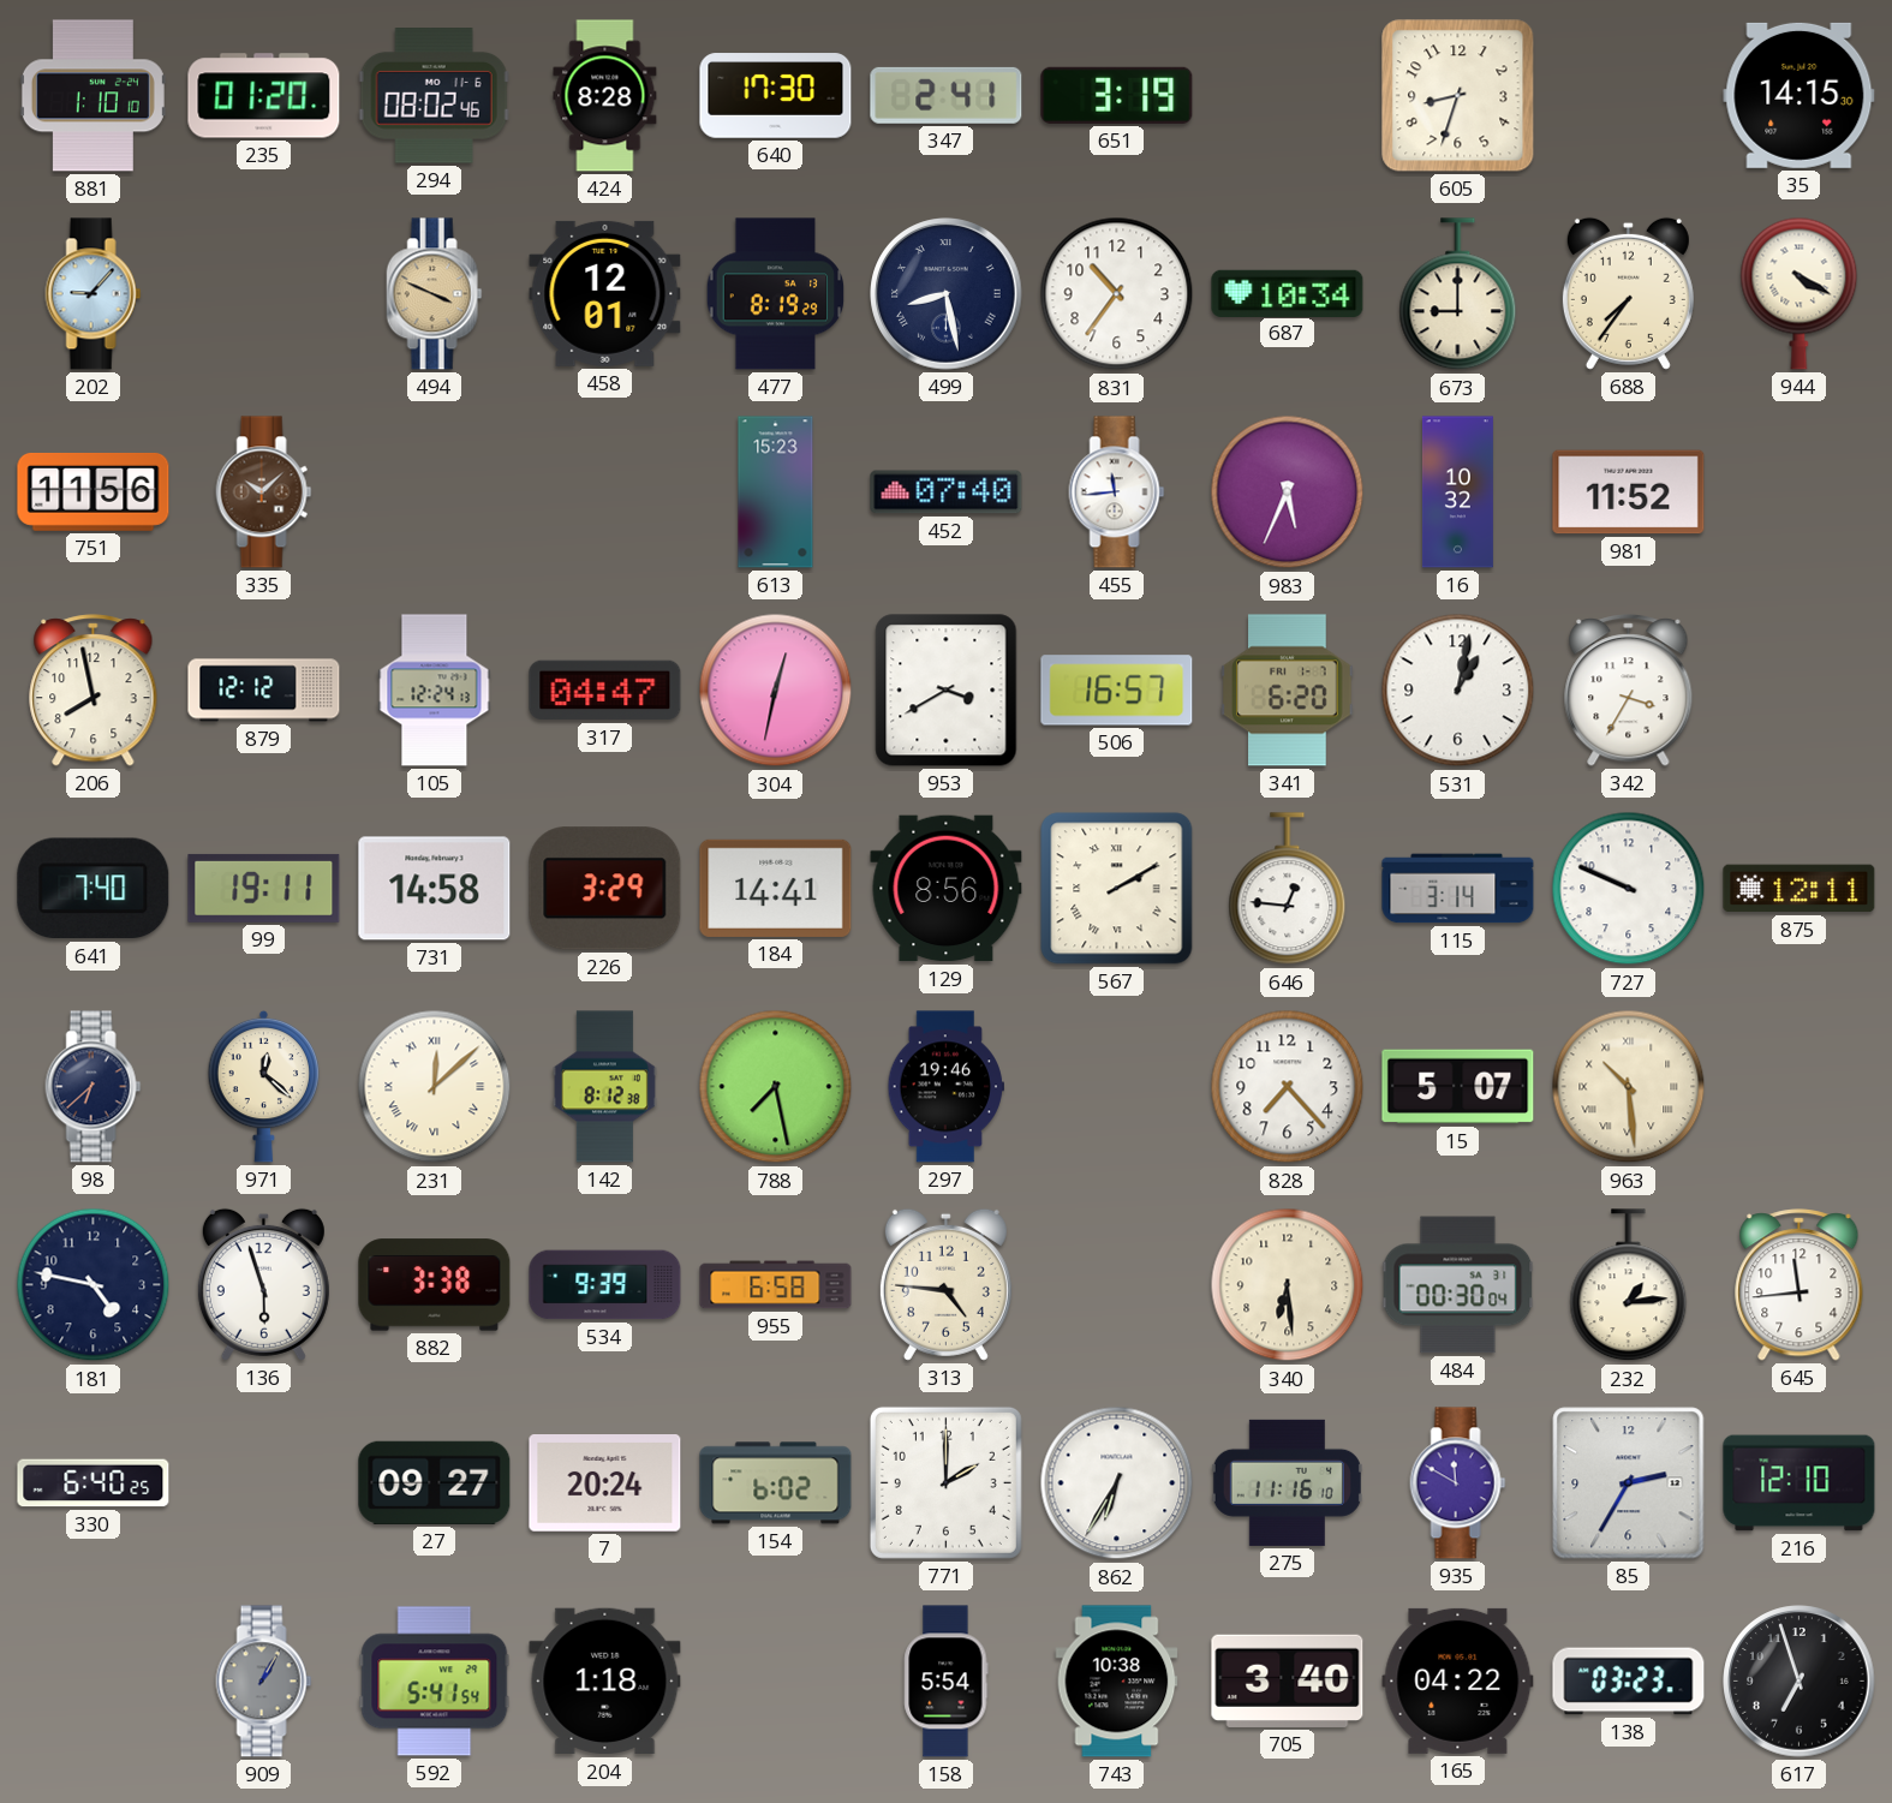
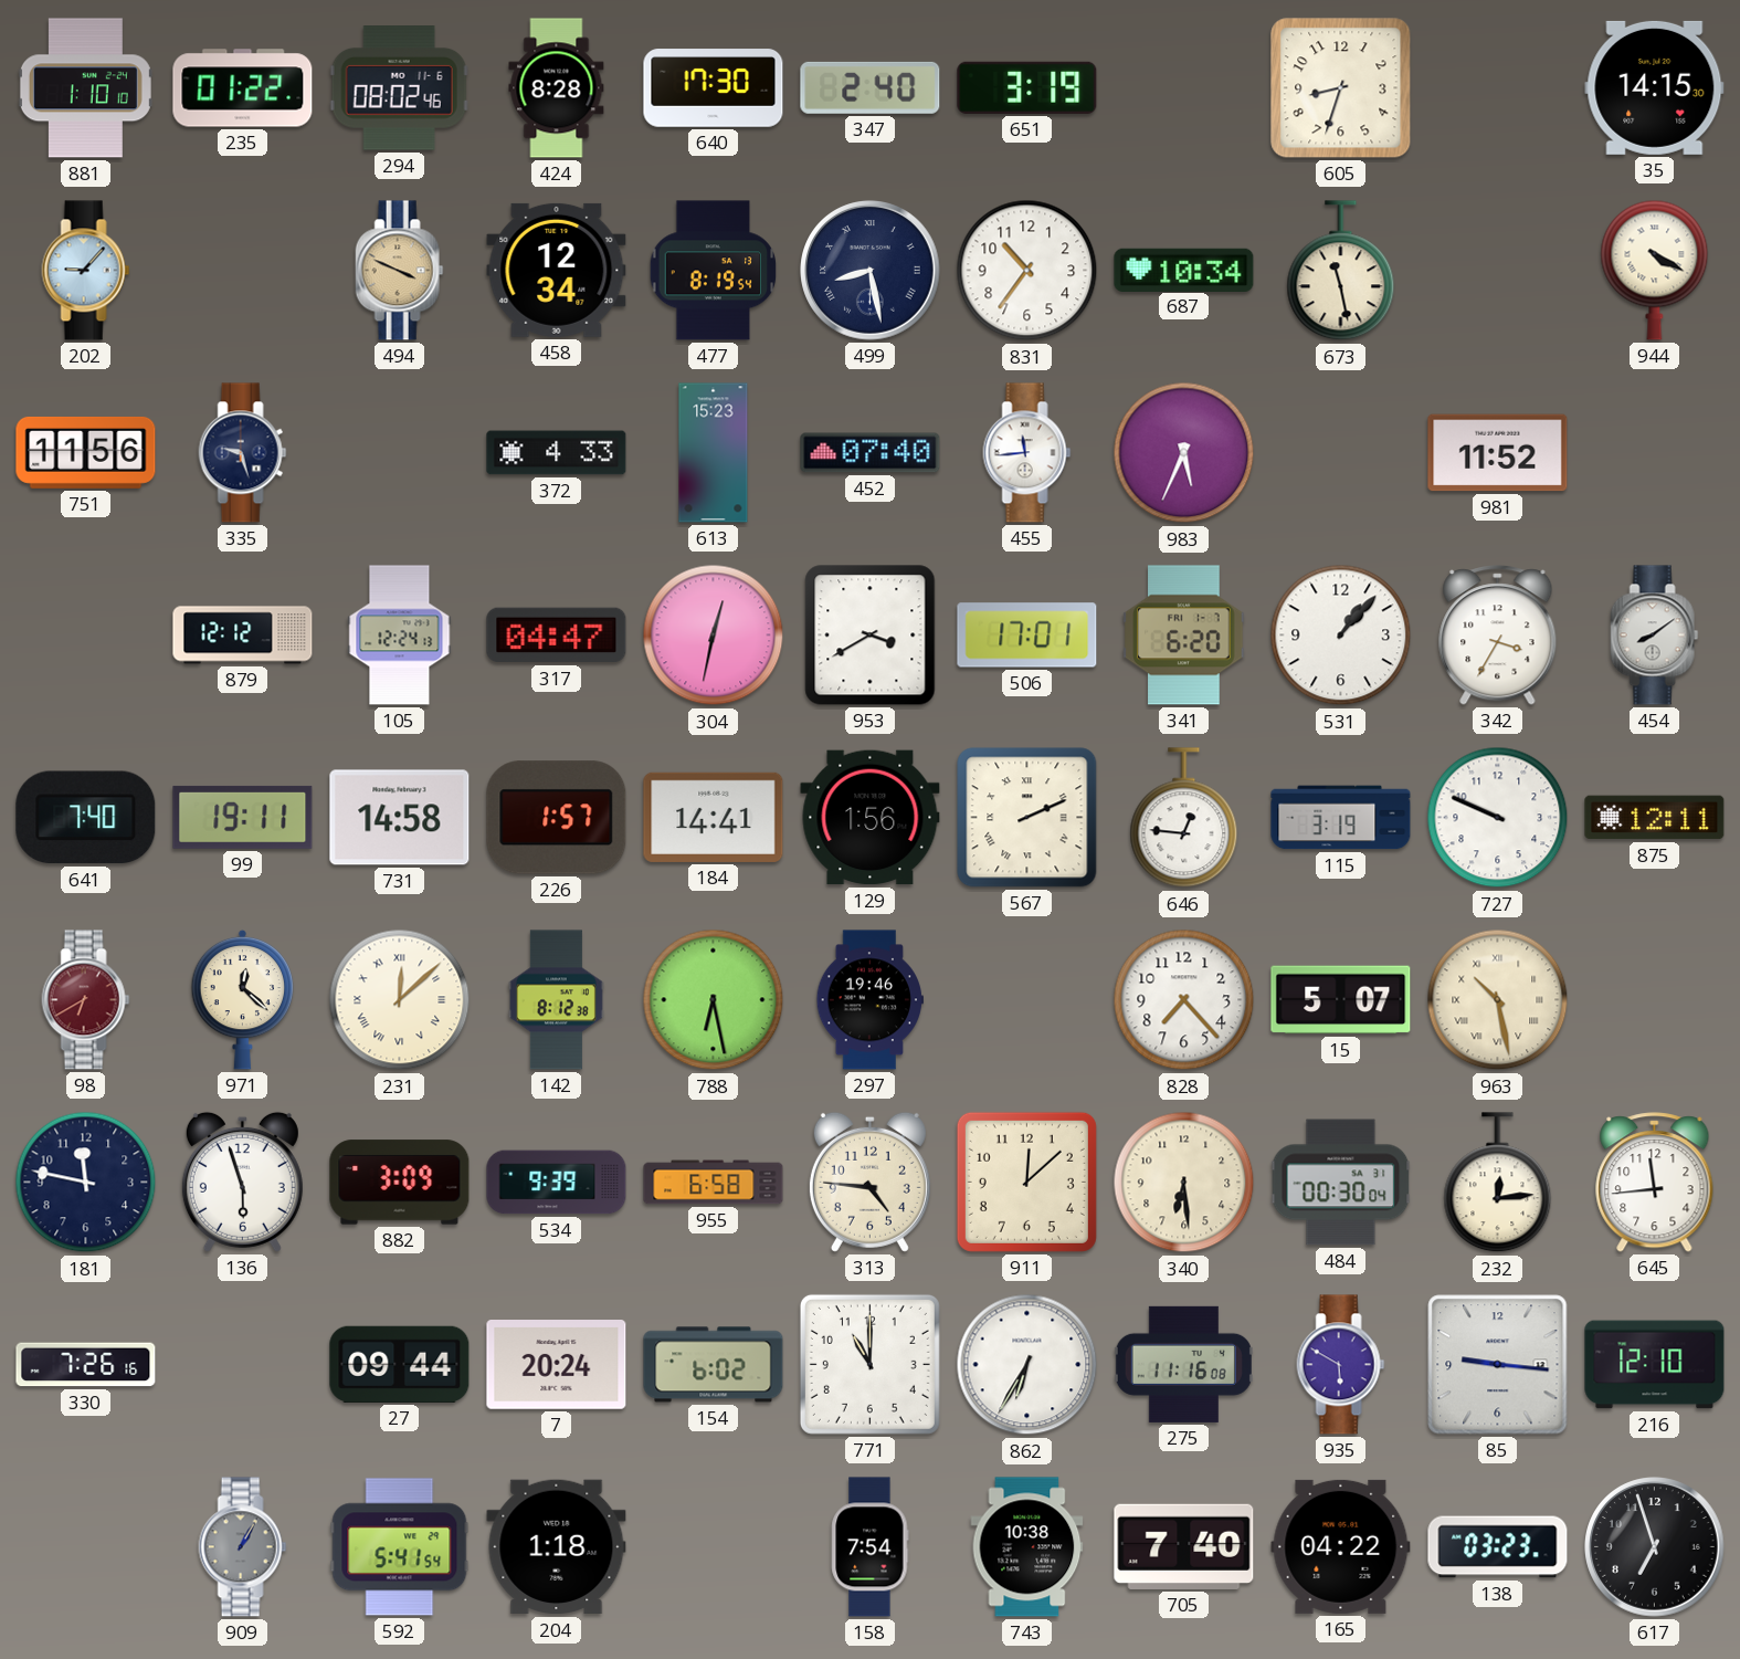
235: 01:20 -> 01:22
347: 2:41 -> 2:40
458: 12:01 -> 12:34
477: 8:19:29 -> 8:19:54
673: 9:00 -> 11:28
688: 7:36 -> none
335: 10:08 -> 9:27
335 dial: brown -> navy
372: none -> 4:33
16: 10:32 -> none
206: 7:58 -> none
506: 16:57 -> 17:01
531: 1:02 -> 1:07
454: none -> 8:09
226: 3:29 -> 1:57
129: 8:56 -> 1:56
567: 2:10 -> 2:11
115: 3:14 -> 3:19
98: 6:38 -> 6:40
98 dial: navy -> burgundy
788: 7:28 -> 6:28
963: 10:29 -> 10:28
181: 4:47 -> 11:47
882: 3:38 -> 3:09
911: none -> 12:08
232: 1:14 -> 12:14
330: 6:40 -> 7:26
27: 09:27 -> 09:44
771: 2:00 -> 11:00
275: 11:16:10 -> 11:16:08
935: 11:50 -> 5:50
85: 2:35 -> 9:16
158: 5:54 -> 7:54
705: 3:40 -> 7:40
